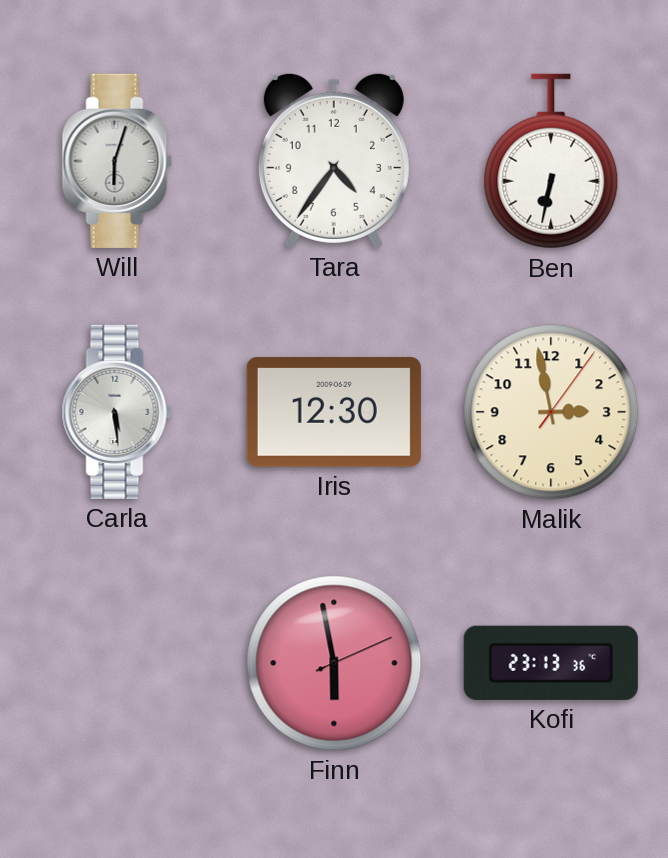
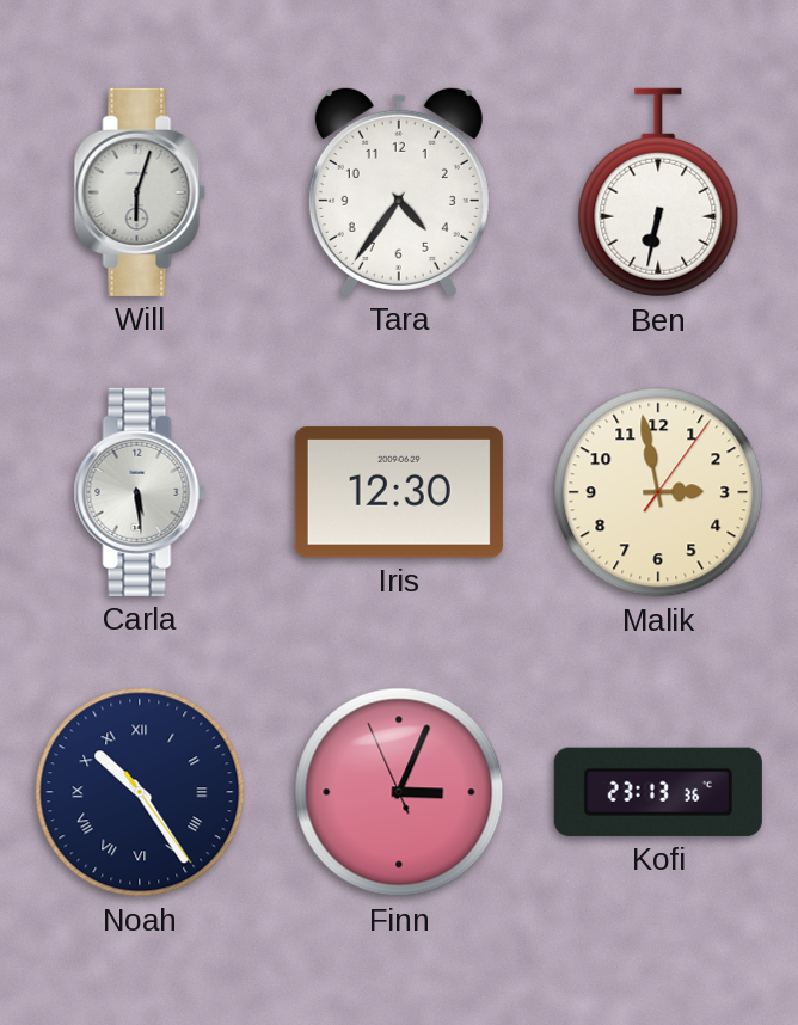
Noah: none -> 10:24
Finn: 5:58 -> 3:03
